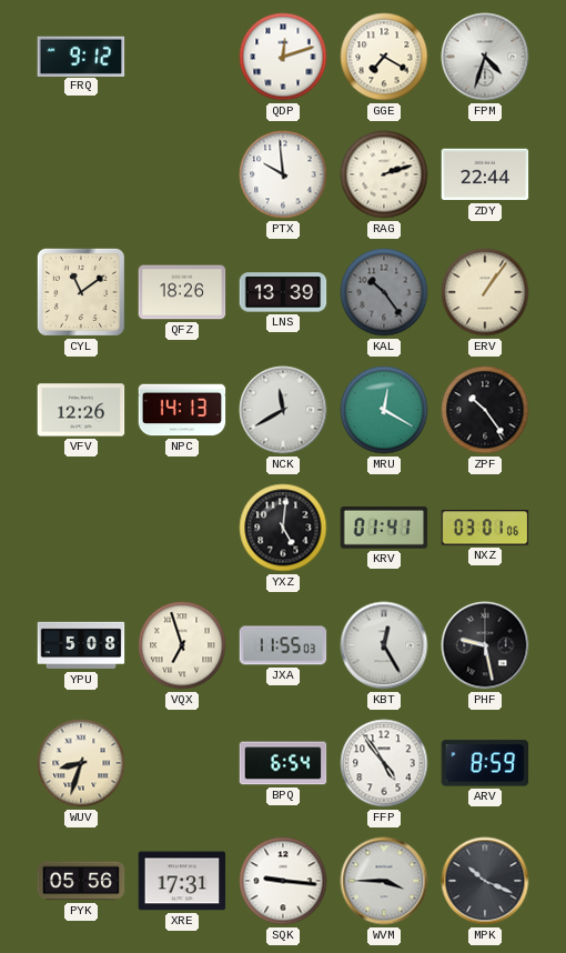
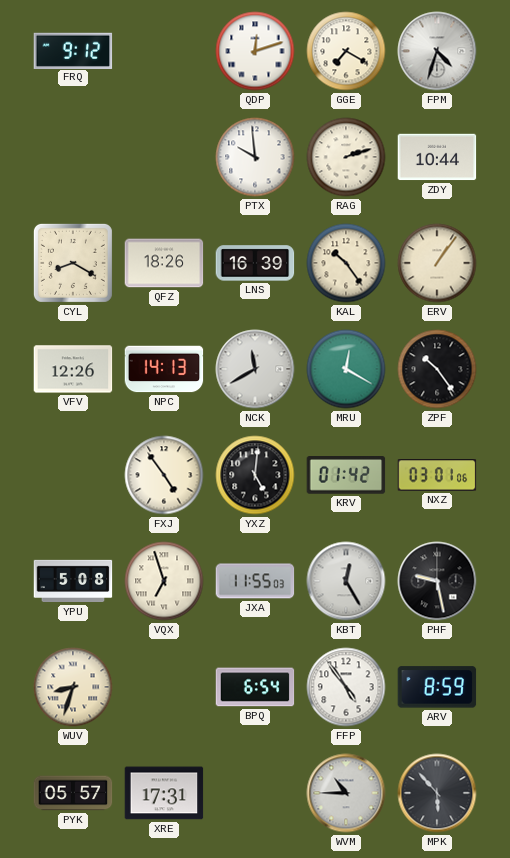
ZDY: 22:44 -> 10:44
CYL: 11:09 -> 8:20
LNS: 13:39 -> 16:39
KAL dial: grey -> cream
FXJ: none -> 4:54
KRV: 01:41 -> 01:42
PYK: 05:56 -> 05:57
SQK: 9:16 -> none
WVM: 3:45 -> 10:45
MPK: 10:19 -> 5:53
